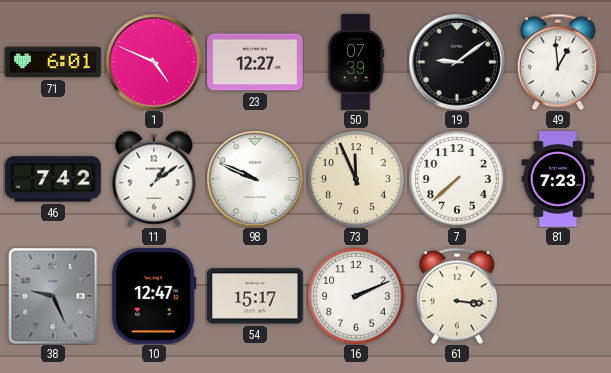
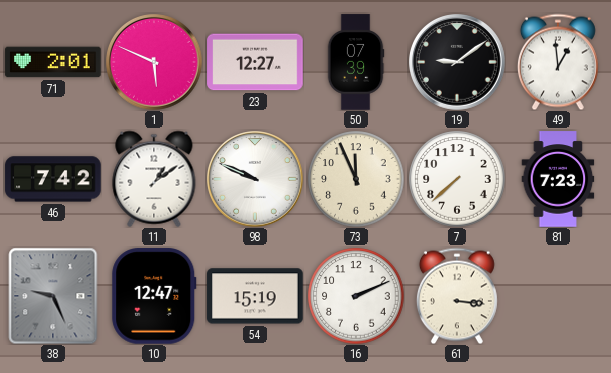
71: 6:01 -> 2:01
1: 4:49 -> 5:49
54: 15:17 -> 15:19
